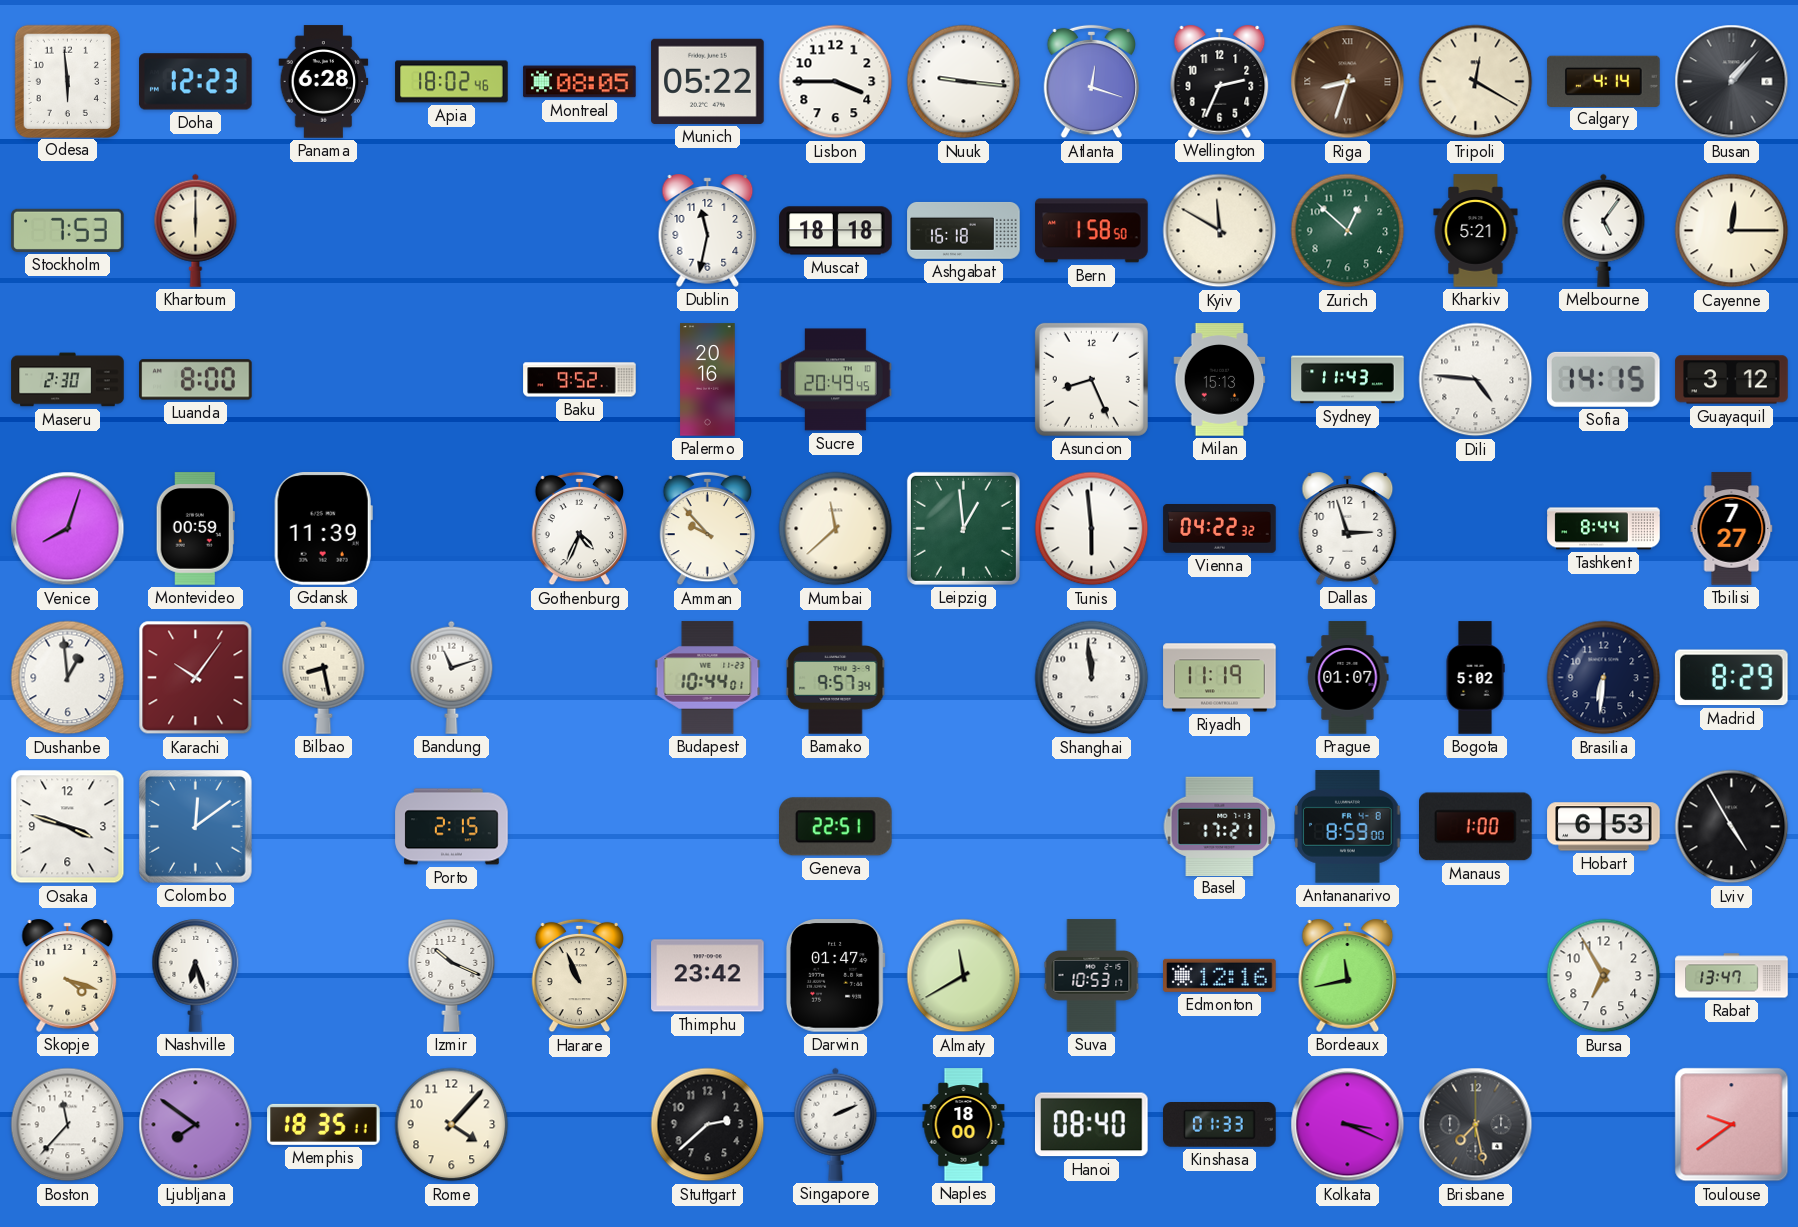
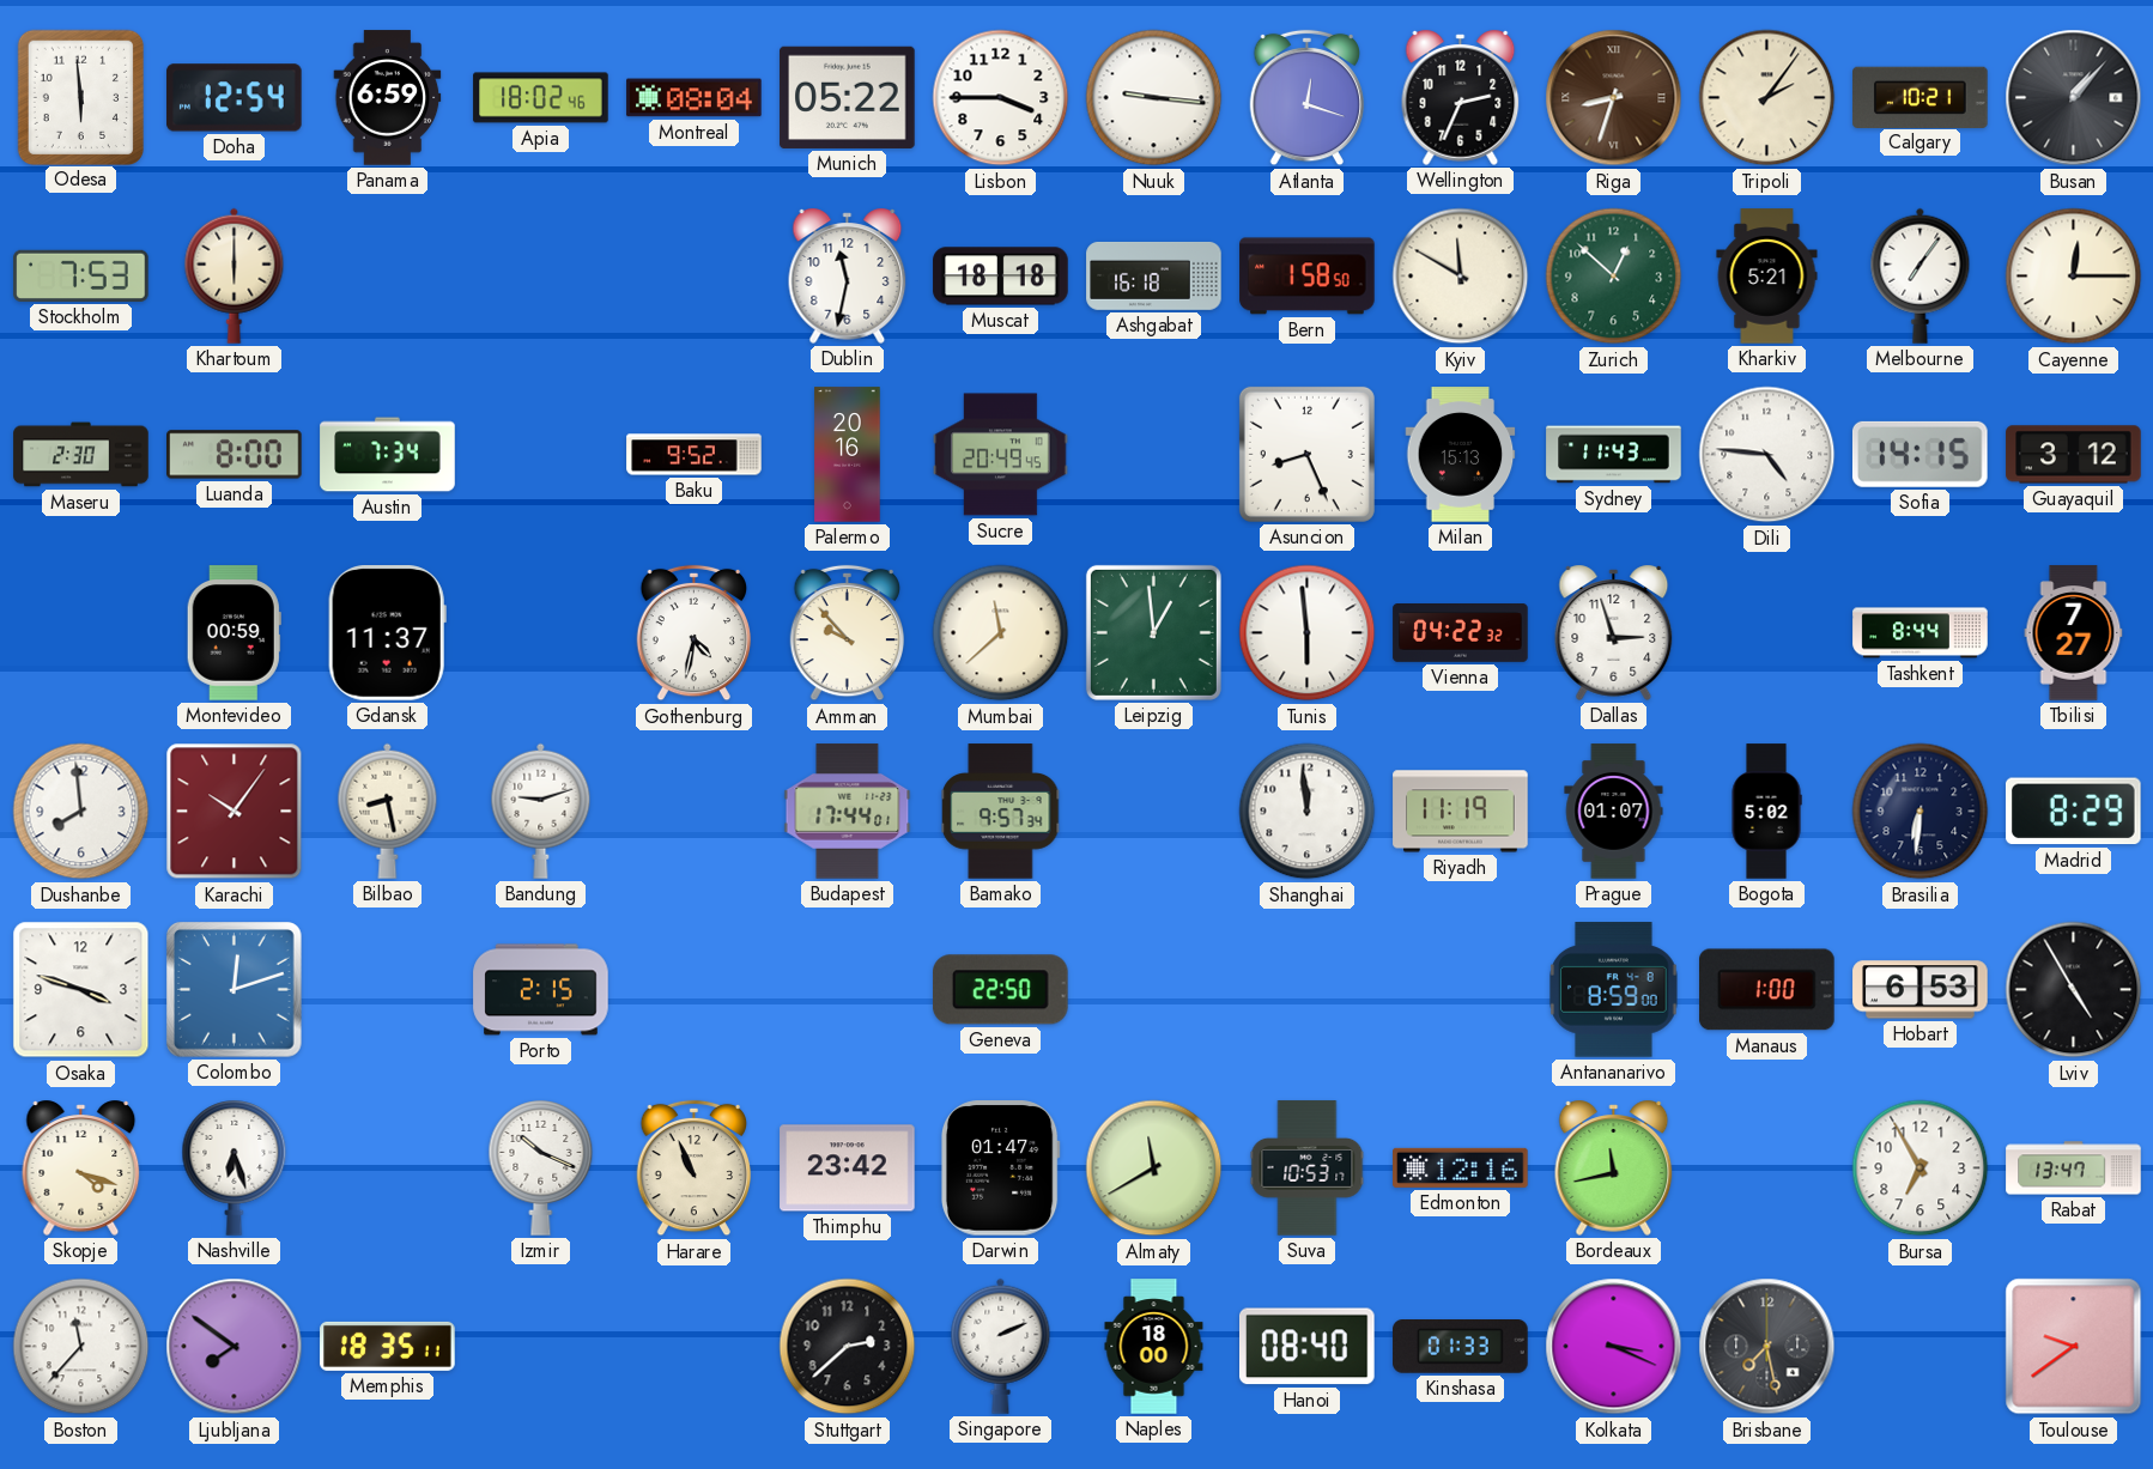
Doha: 12:23 -> 12:54
Panama: 6:28 -> 6:59
Montreal: 08:05 -> 08:04
Tripoli: 12:20 -> 2:06
Calgary: 4:14 -> 10:21
Melbourne: 5:06 -> 7:06
Austin: none -> 7:34
Venice: 8:03 -> none
Gdansk: 11:39 -> 11:37
Gothenburg: 4:34 -> 4:32
Dushanbe: 12:59 -> 7:59
Bandung: 11:12 -> 9:12
Budapest: 10:44 -> 17:44
Colombo: 12:09 -> 12:12
Geneva: 22:51 -> 22:50
Basel: 17:21 -> none
Rome: 4:07 -> none
